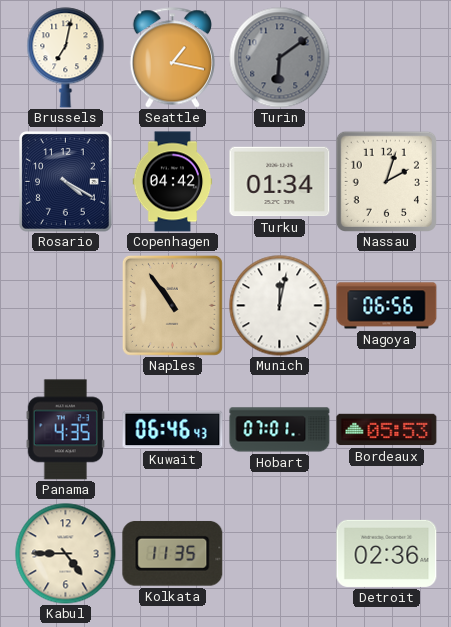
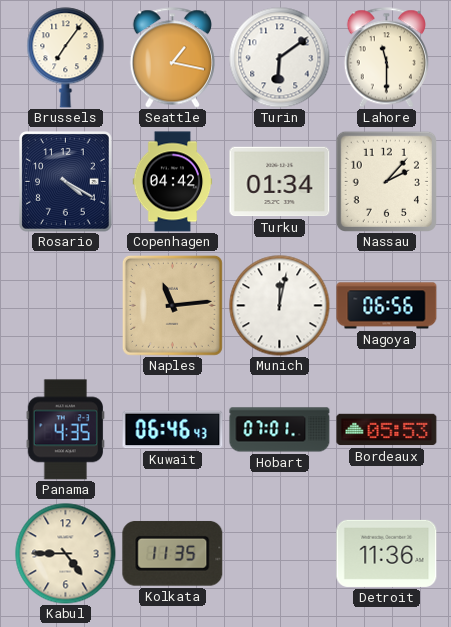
Brussels: 7:02 -> 7:06
Turin dial: grey -> white
Lahore: none -> 11:30
Nassau: 2:03 -> 2:07
Naples: 10:54 -> 11:14
Detroit: 02:36 -> 11:36
